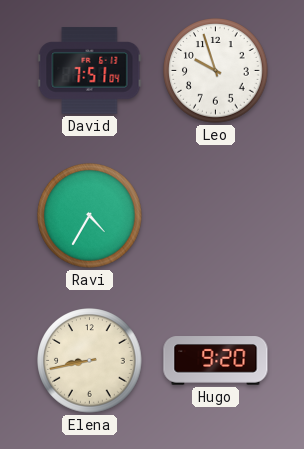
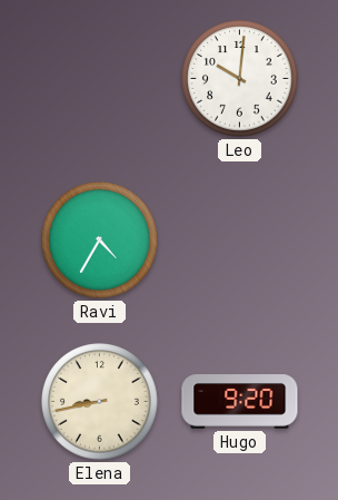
David: 7:51 -> none
Leo: 9:57 -> 10:01
